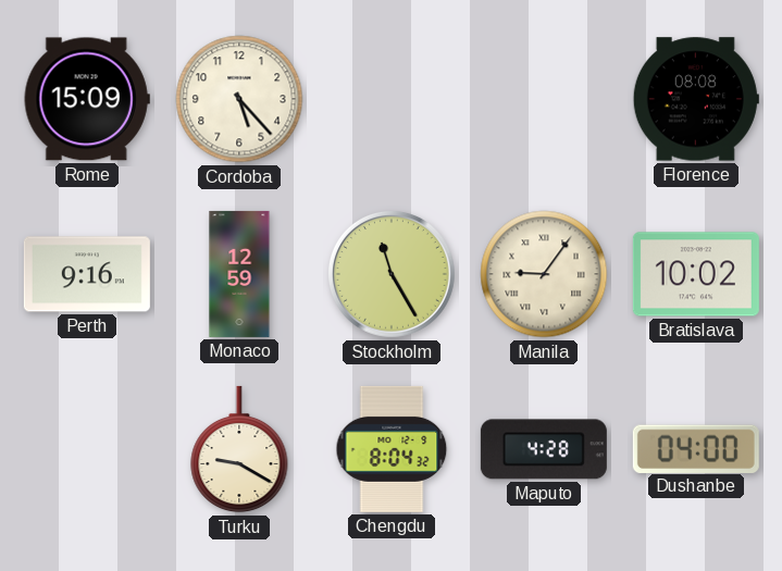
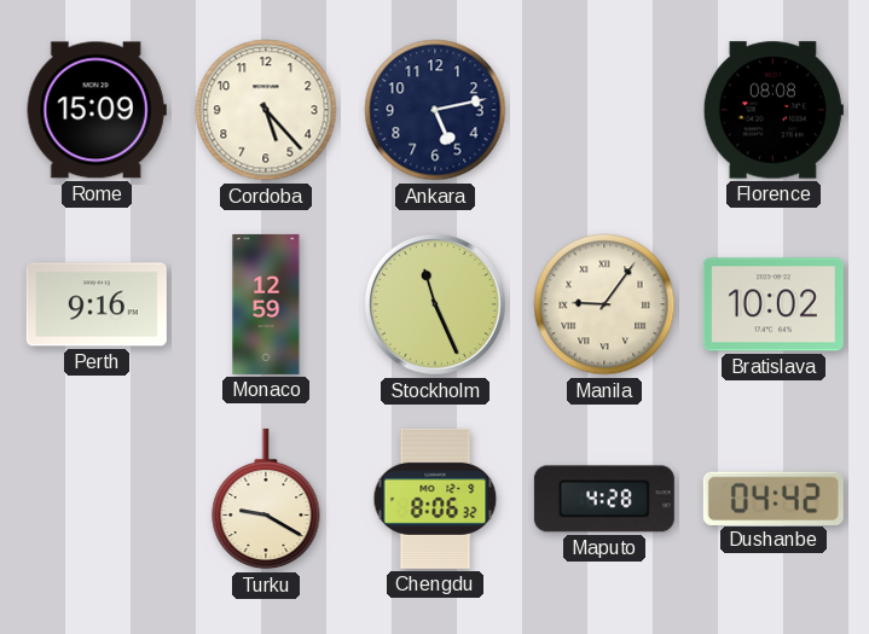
Ankara: none -> 5:13
Stockholm: 11:25 -> 11:26
Chengdu: 8:04 -> 8:06
Dushanbe: 04:00 -> 04:42
